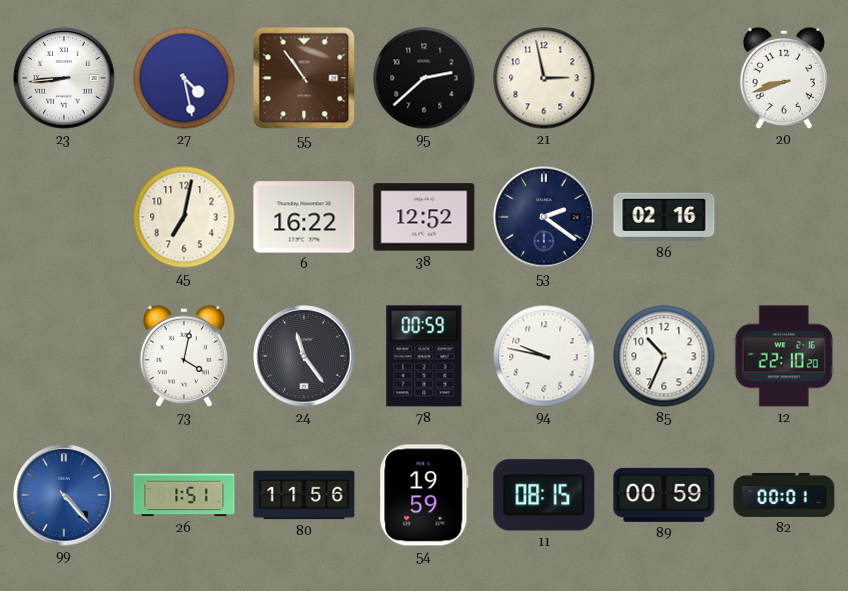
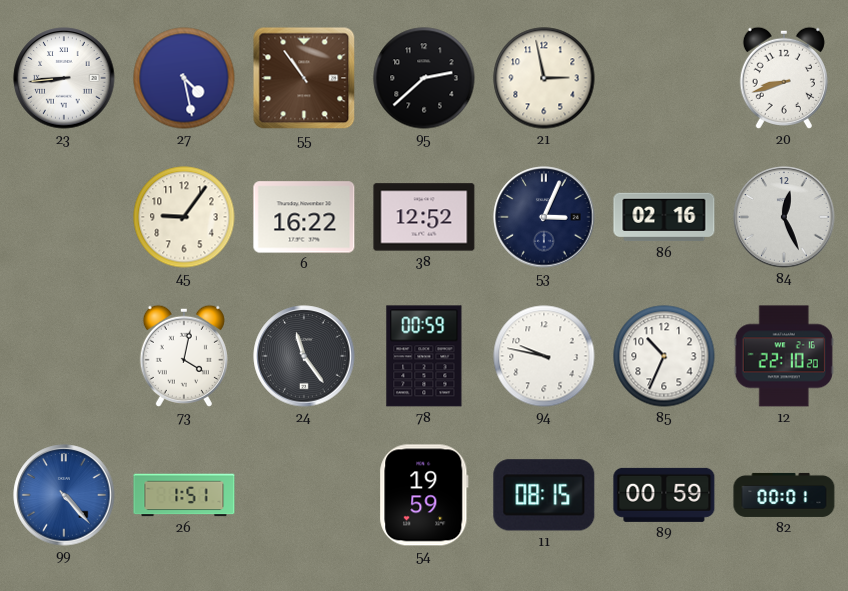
45: 7:02 -> 9:06
53: 2:21 -> 3:04
84: none -> 12:26
80: 11:56 -> none
